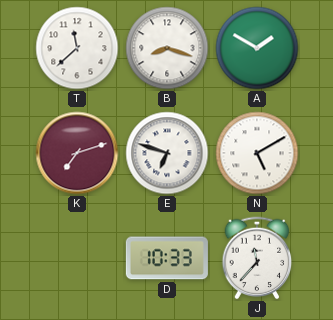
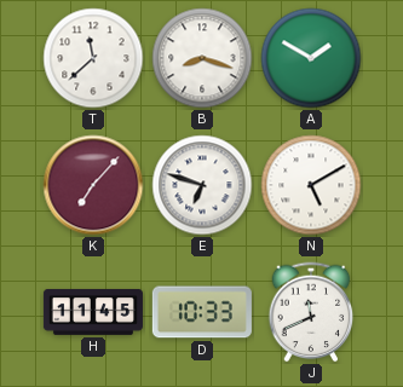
K: 7:12 -> 7:07
H: none -> 11:45
J: 11:37 -> 11:41
